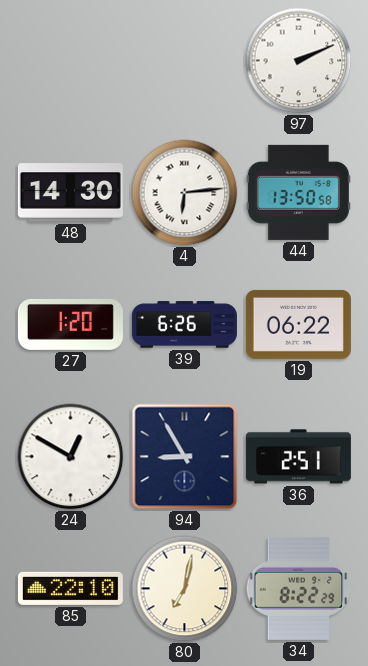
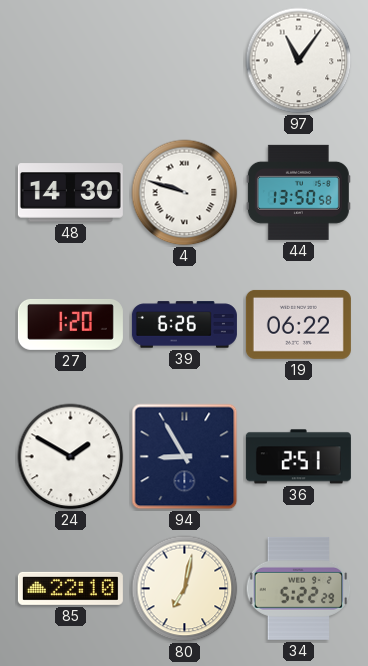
97: 2:11 -> 11:06
4: 6:14 -> 9:48
24: 12:50 -> 1:50
34: 8:22 -> 5:22
